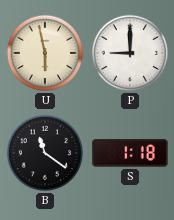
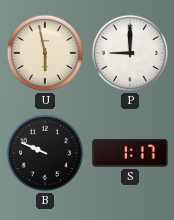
B: 11:21 -> 9:49
S: 1:18 -> 1:17
